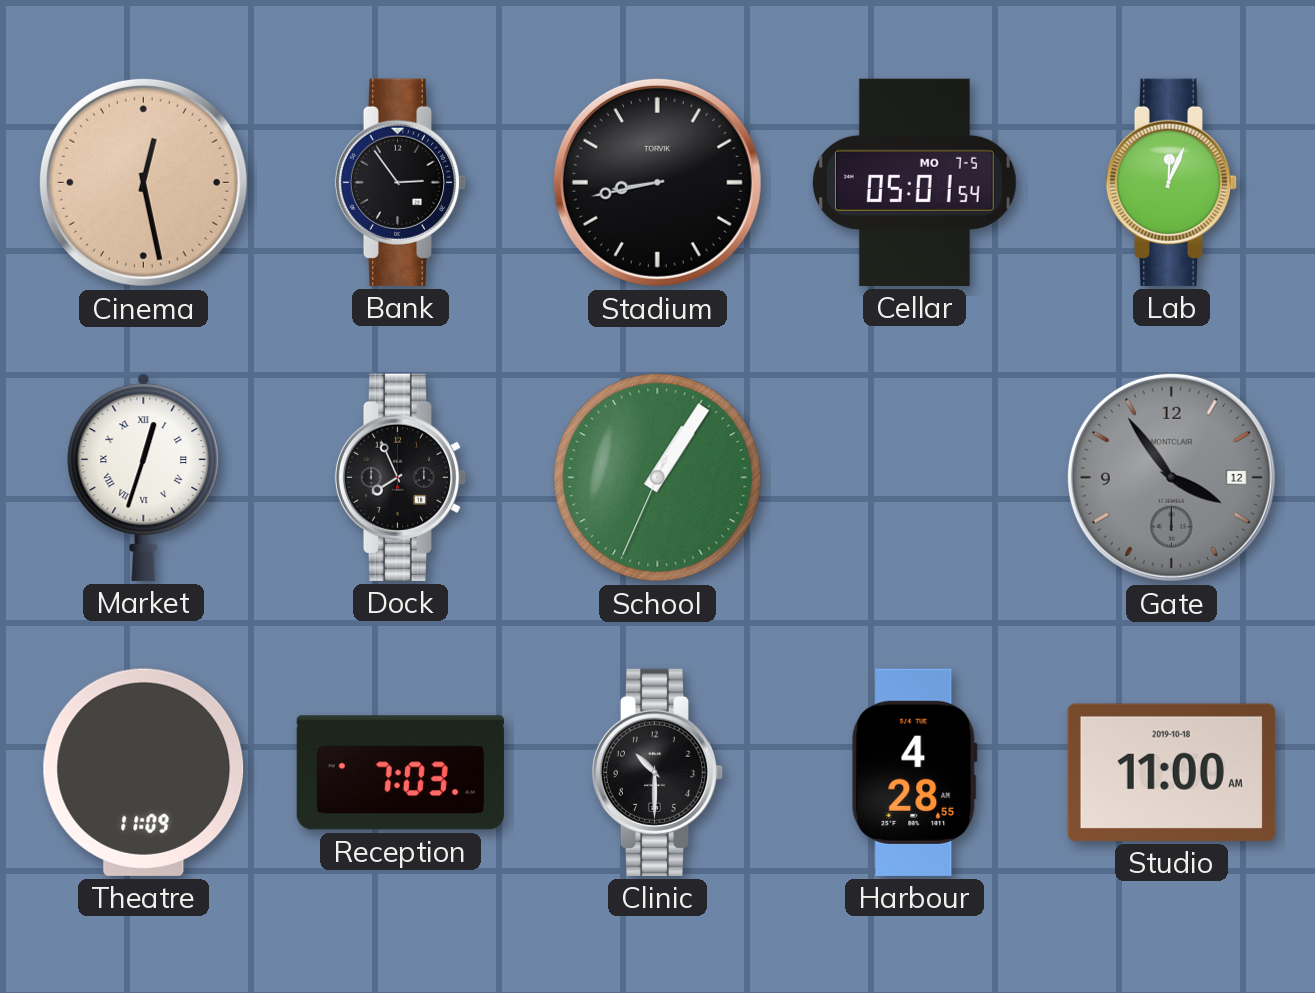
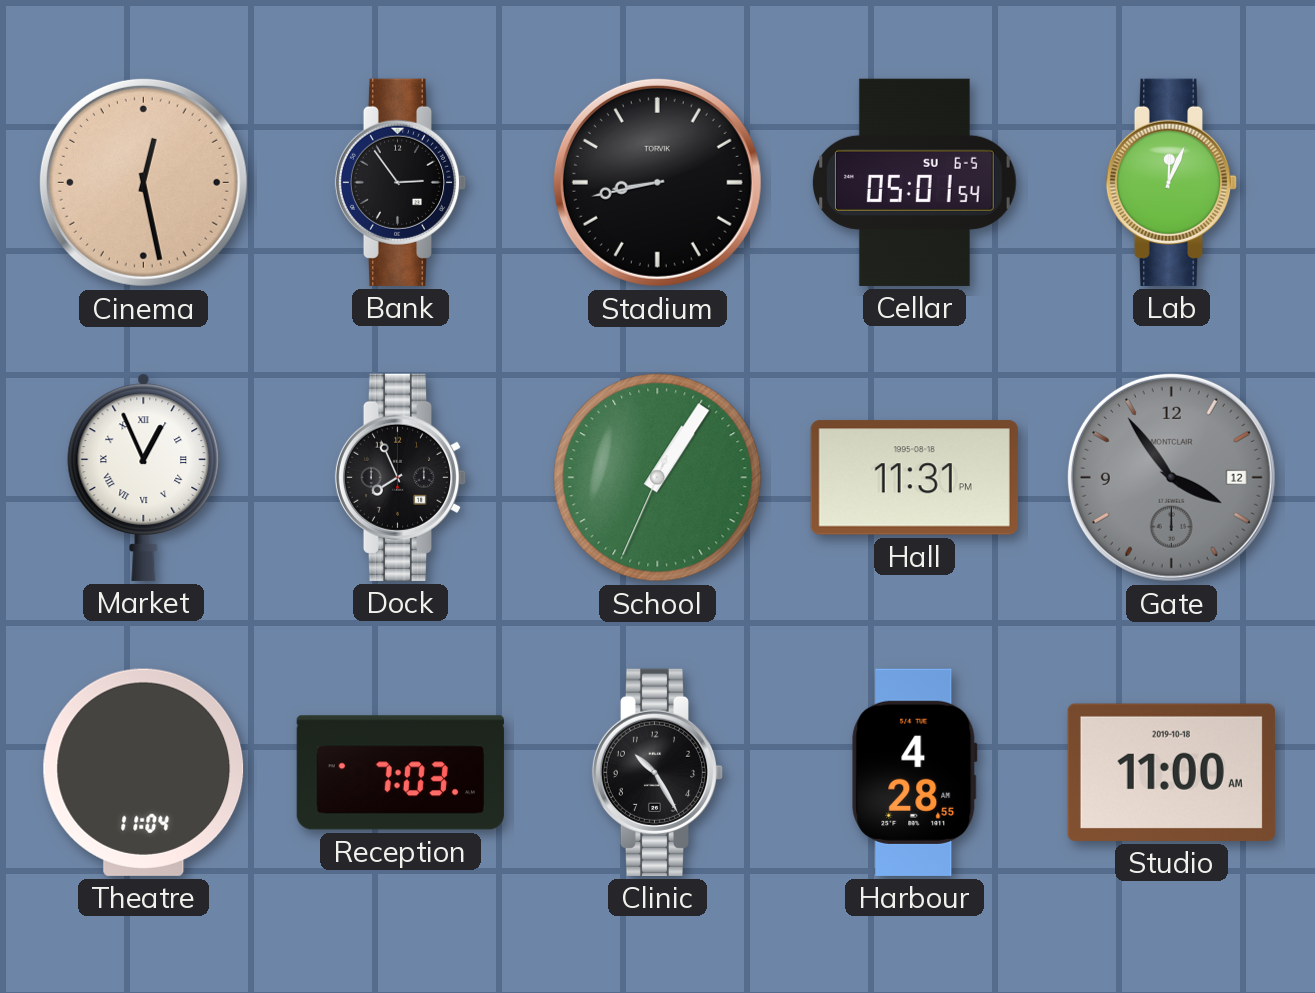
Cellar date: MO 7-5 -> SU 6-5
Market: 12:33 -> 12:56
Hall: none -> 11:31
Theatre: 11:09 -> 11:04
Clinic: 10:30 -> 10:25
